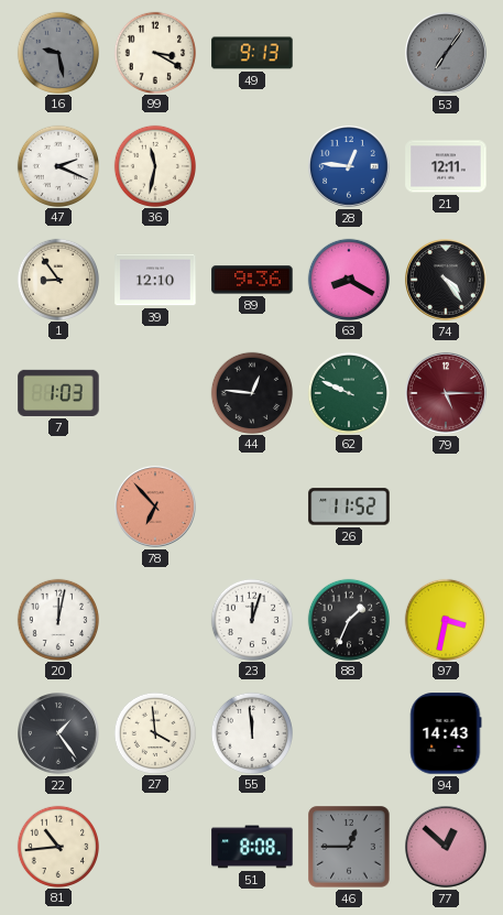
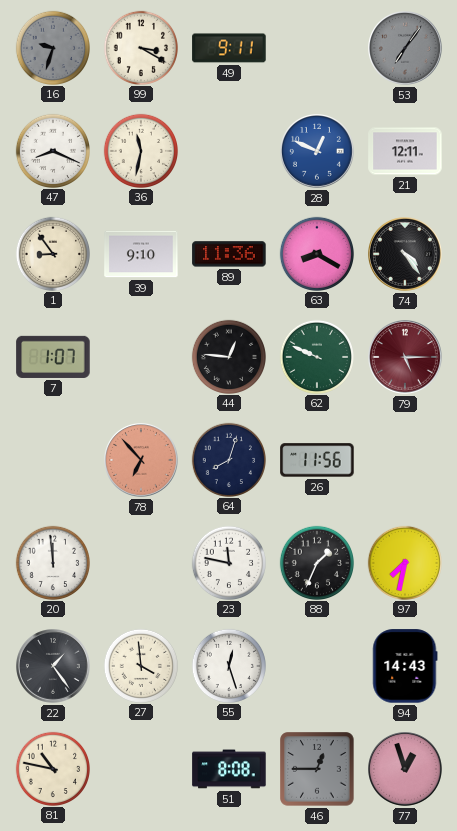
16: 9:28 -> 9:33
49: 9:13 -> 9:11
47: 2:19 -> 8:19
28: 12:46 -> 12:49
39: 12:10 -> 9:10
89: 9:36 -> 11:36
7: 1:03 -> 1:07
64: none -> 8:03
26: 11:52 -> 11:56
20: 12:02 -> 11:59
23: 12:03 -> 11:47
97: 3:32 -> 7:32
55: 11:59 -> 12:27
81: 10:44 -> 10:47
77: 12:52 -> 12:57
